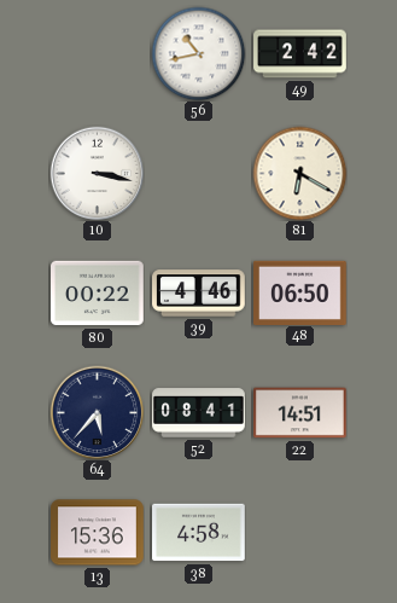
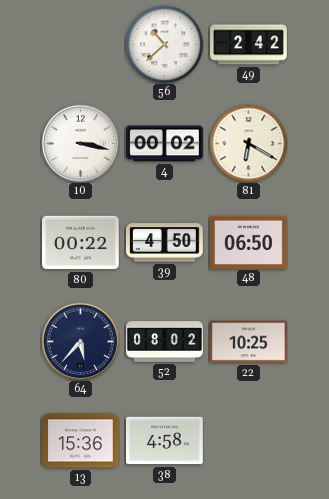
56: 10:43 -> 10:38
4: none -> 00:02
39: 4:46 -> 4:50
52: 08:41 -> 08:02
22: 14:51 -> 10:25
